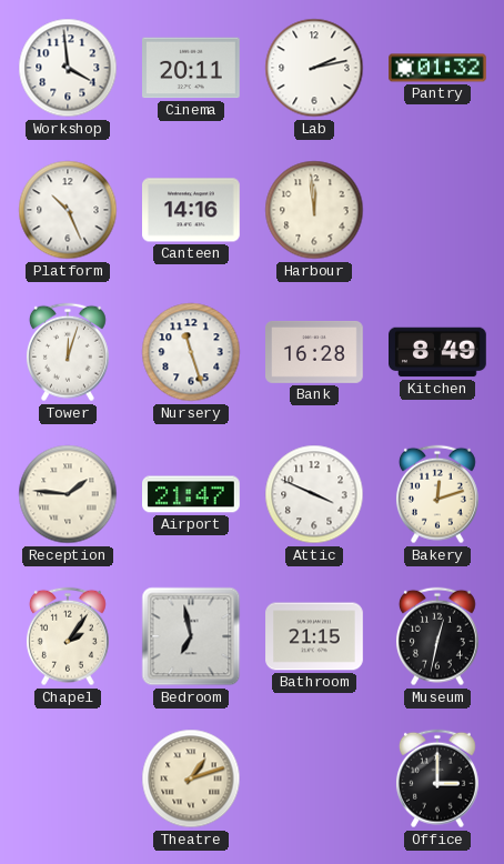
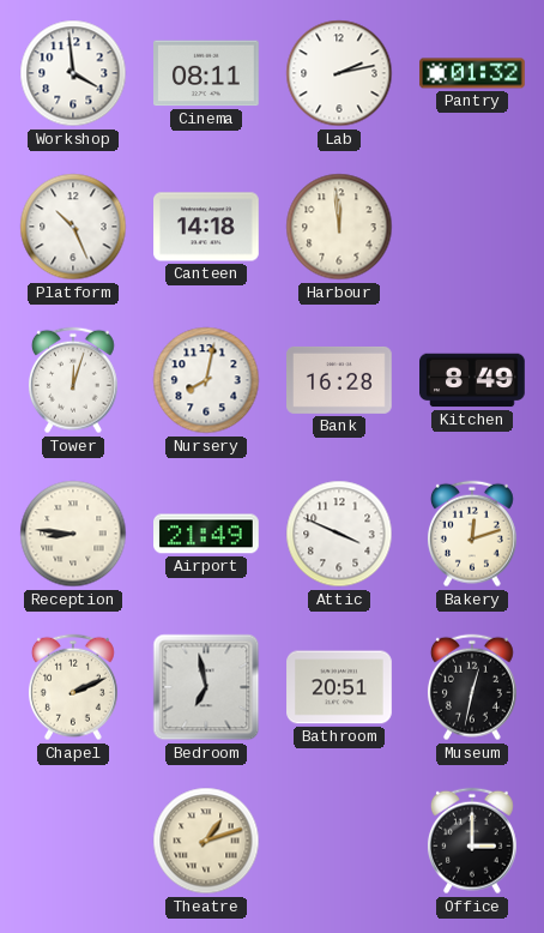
Cinema: 20:11 -> 08:11
Canteen: 14:16 -> 14:18
Nursery: 11:27 -> 8:02
Reception: 1:46 -> 8:46
Airport: 21:47 -> 21:49
Chapel: 2:06 -> 2:11
Bathroom: 21:15 -> 20:51
